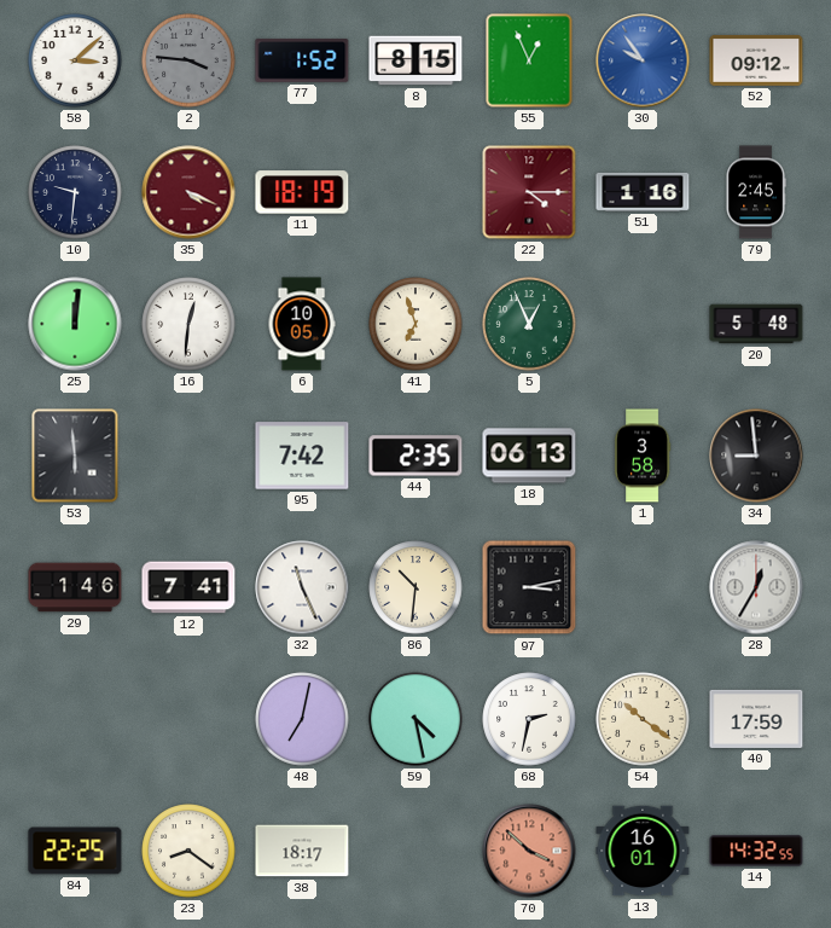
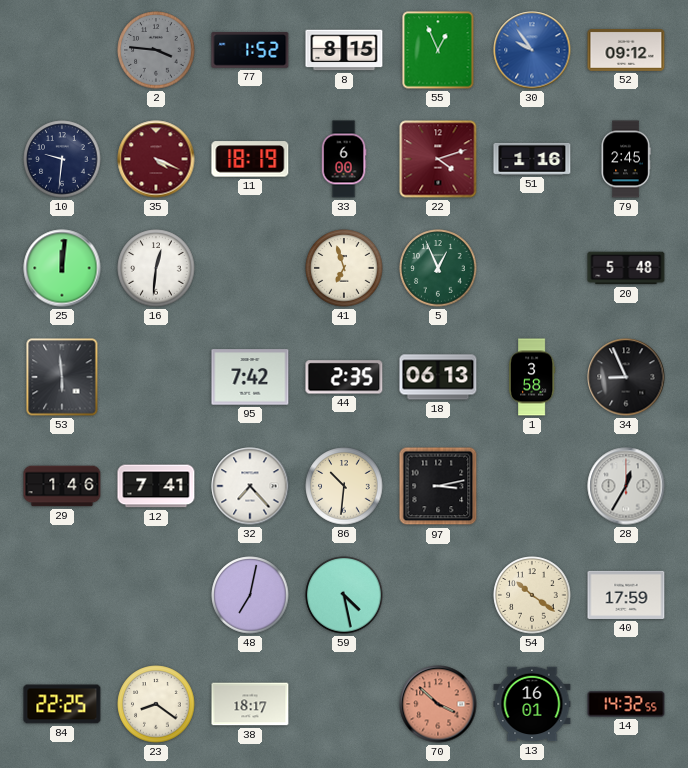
58: 3:08 -> none
33: none -> 6:00
22: 4:15 -> 4:12
6: 10:05 -> none
34: 8:59 -> 8:56
32: 11:26 -> 7:23
68: 2:32 -> none
